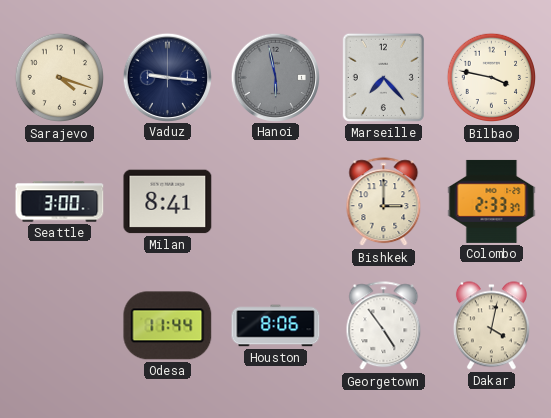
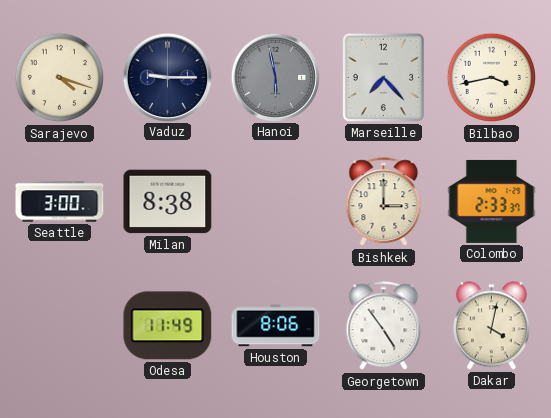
Vaduz: 9:16 -> 9:15
Bilbao: 3:47 -> 3:43
Milan: 8:41 -> 8:38
Odesa: 11:44 -> 11:49
